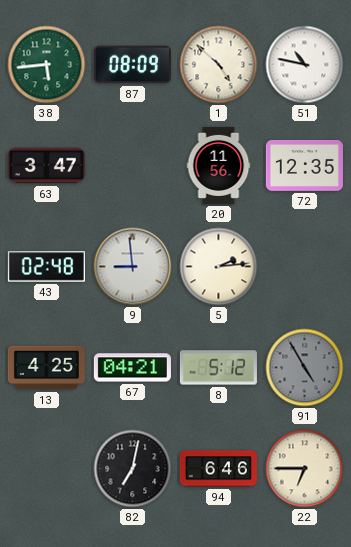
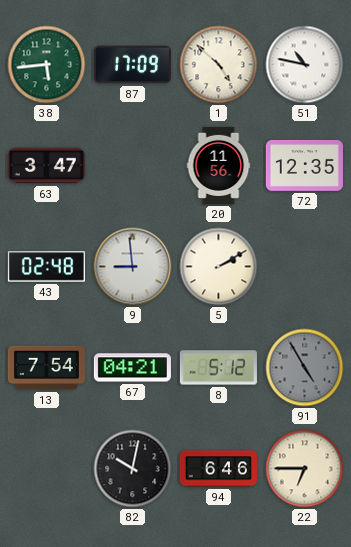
87: 08:09 -> 17:09
5: 2:14 -> 2:10
13: 4:25 -> 7:54
82: 7:02 -> 10:02
